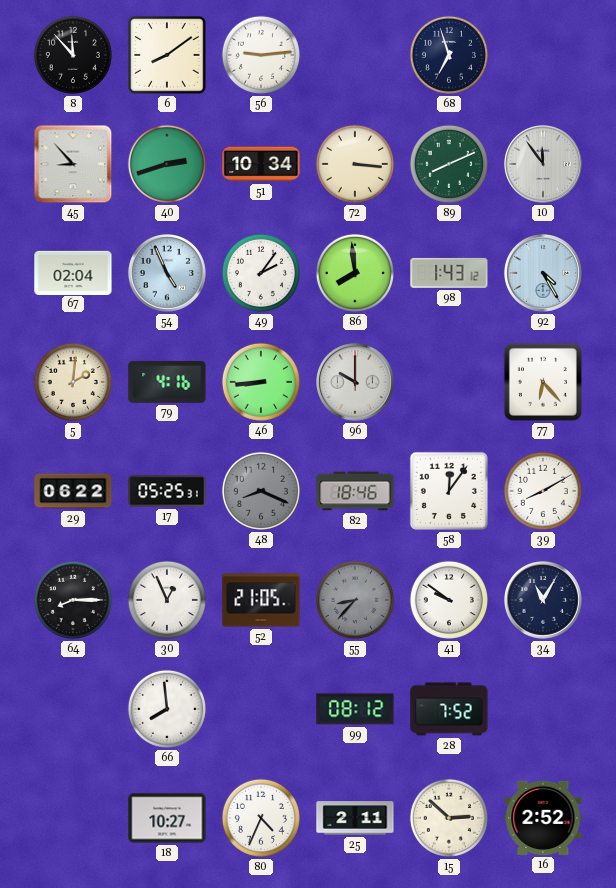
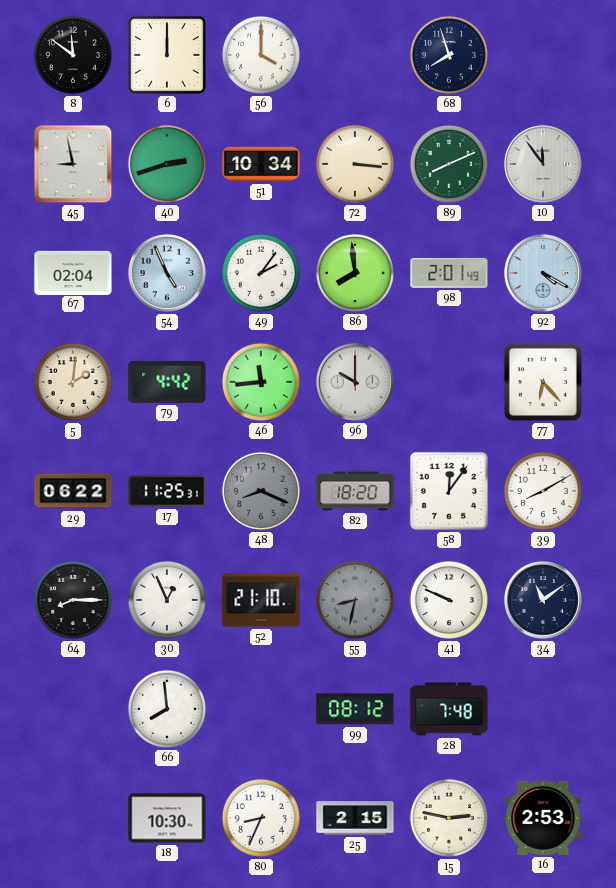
8: 11:53 -> 11:51
6: 8:09 -> 12:00
56: 9:14 -> 4:00
68: 6:57 -> 7:57
45: 8:53 -> 8:58
98: 1:43 -> 2:01
92: 4:25 -> 4:20
79: 4:16 -> 4:42
46: 8:44 -> 11:44
17: 05:25 -> 11:25
82: 18:46 -> 18:20
52: 21:05 -> 21:10
55: 8:37 -> 8:32
41: 9:51 -> 9:49
34: 11:05 -> 11:09
28: 7:52 -> 7:48
18: 10:27 -> 10:30
80: 4:34 -> 8:34
25: 2:11 -> 2:15
15: 2:52 -> 2:47
16: 2:52 -> 2:53
